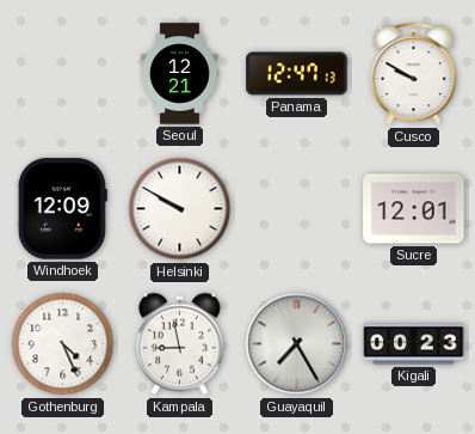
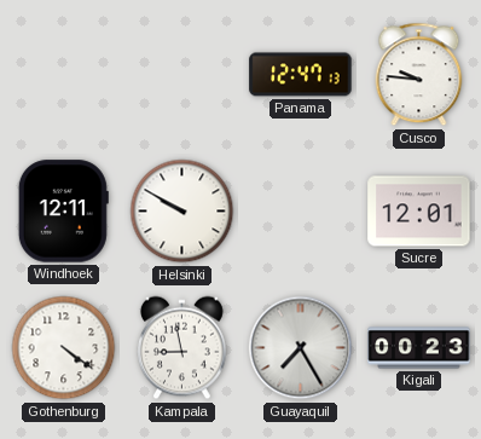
Seoul: 12:21 -> none
Cusco: 9:50 -> 9:46
Windhoek: 12:09 -> 12:11
Gothenburg: 4:26 -> 4:21
